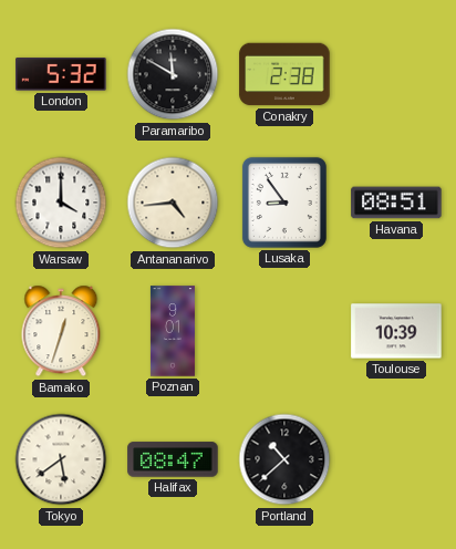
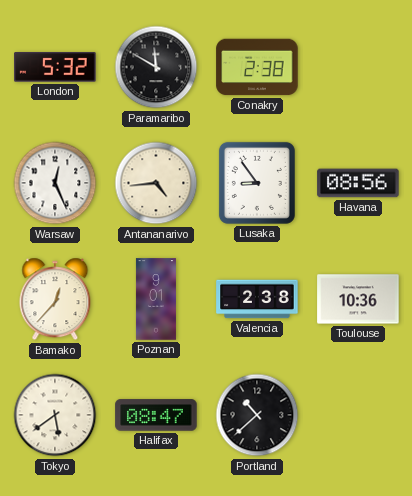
Warsaw: 4:00 -> 12:26
Havana: 08:51 -> 08:56
Bamako: 12:33 -> 12:37
Valencia: none -> 2:38
Toulouse: 10:39 -> 10:36
